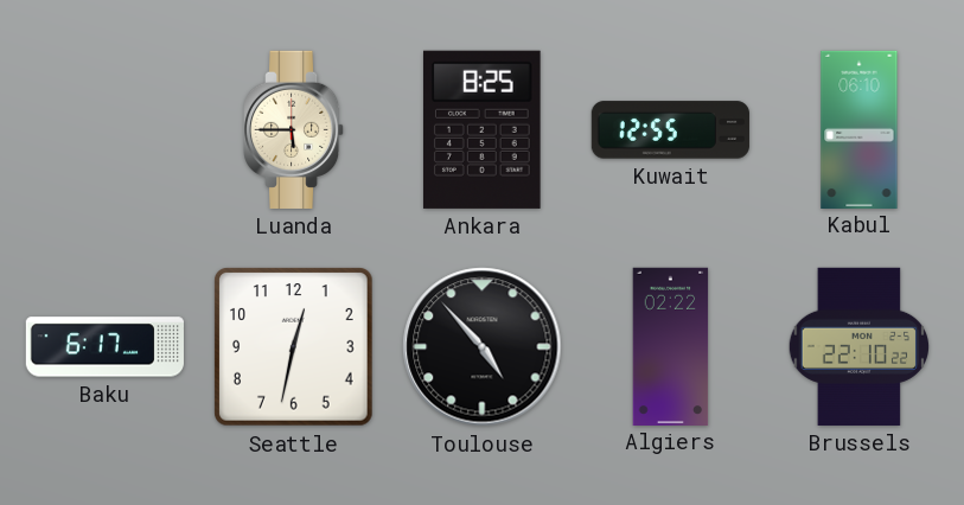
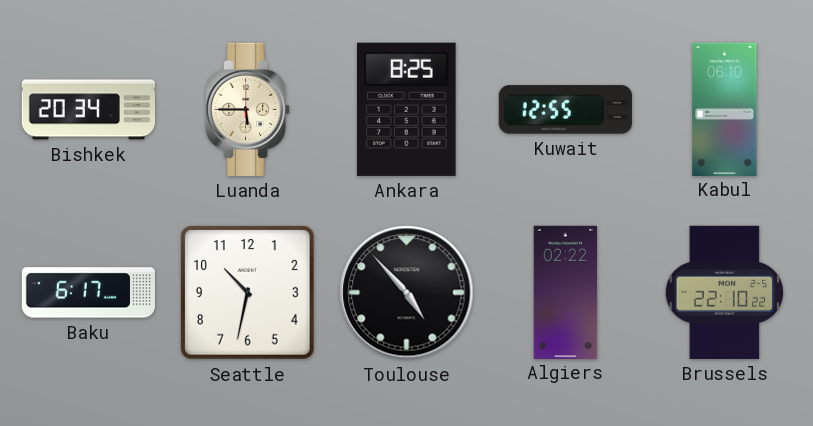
Bishkek: none -> 20:34
Seattle: 12:32 -> 10:32
